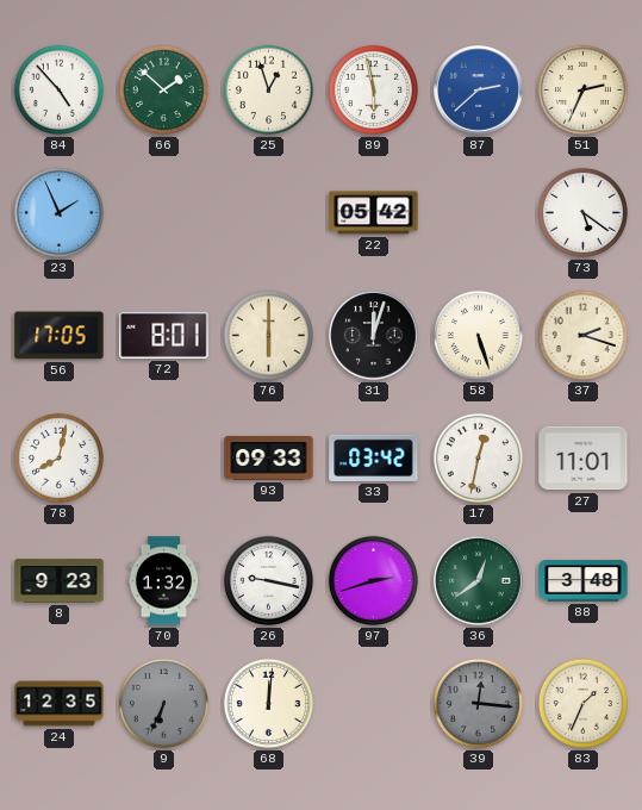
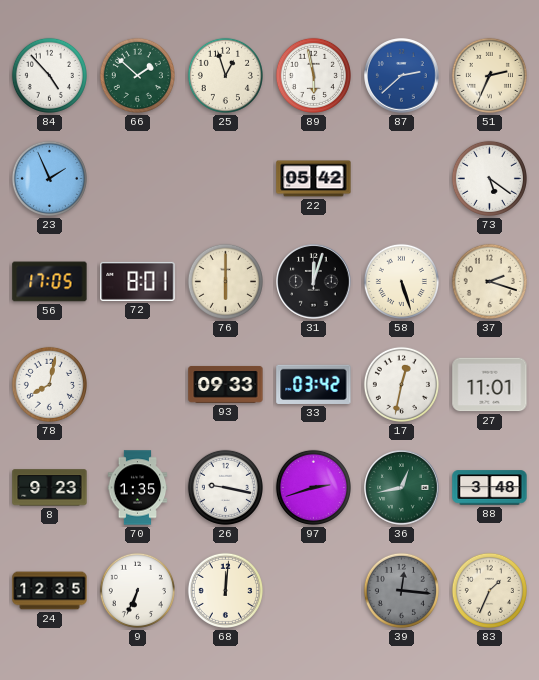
70: 1:32 -> 1:35
36: 12:39 -> 12:43
9 dial: grey -> white
